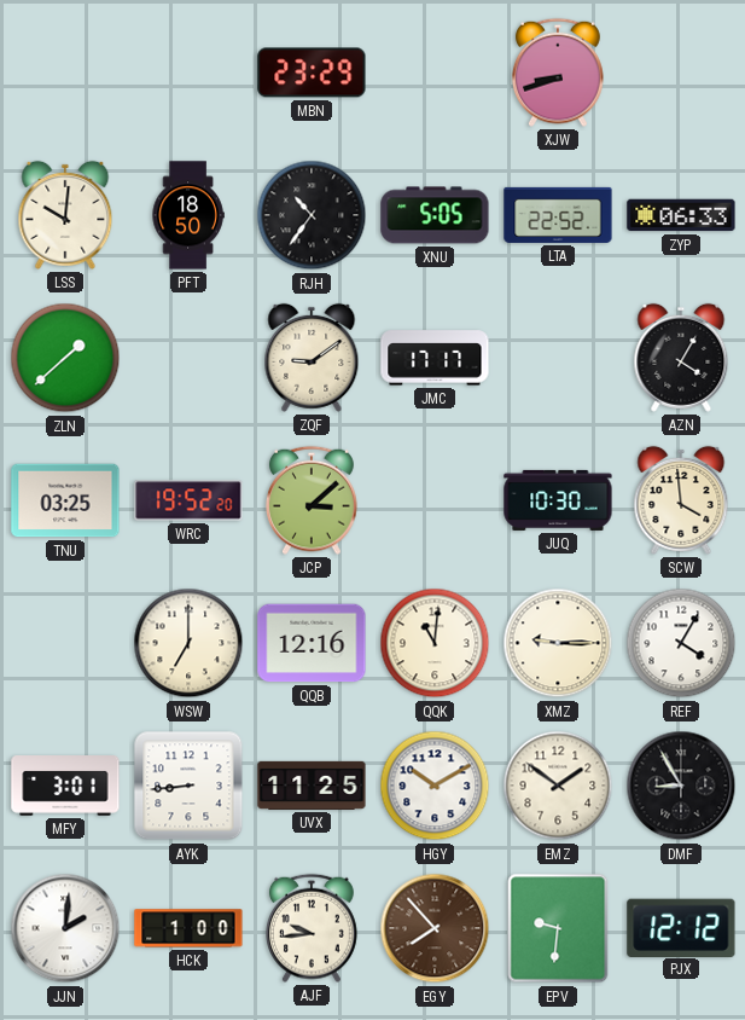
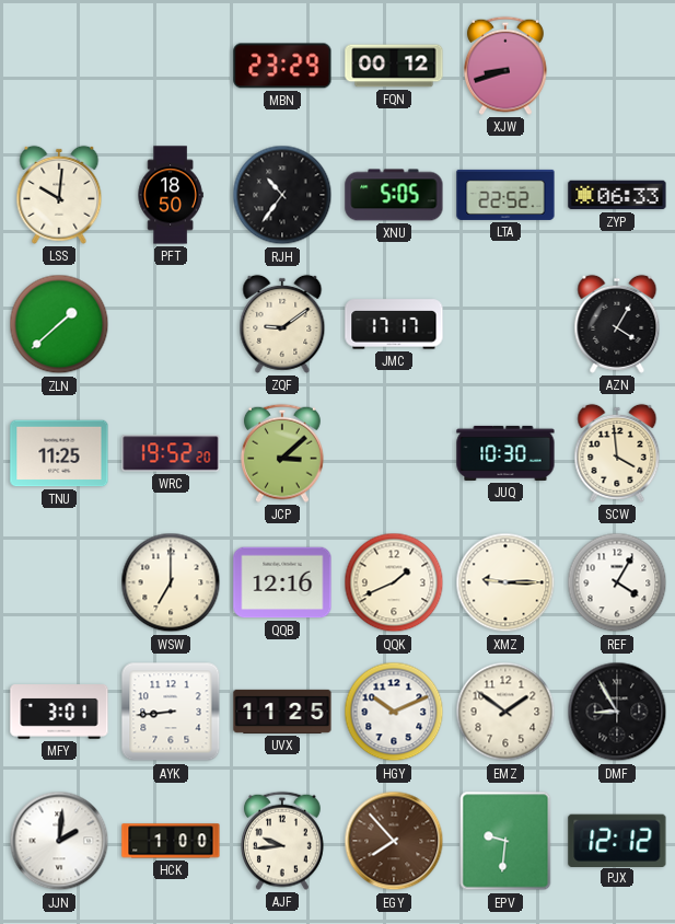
FQN: none -> 00:12
TNU: 03:25 -> 11:25
QQK: 11:01 -> 1:41
HGY: 10:10 -> 10:11
